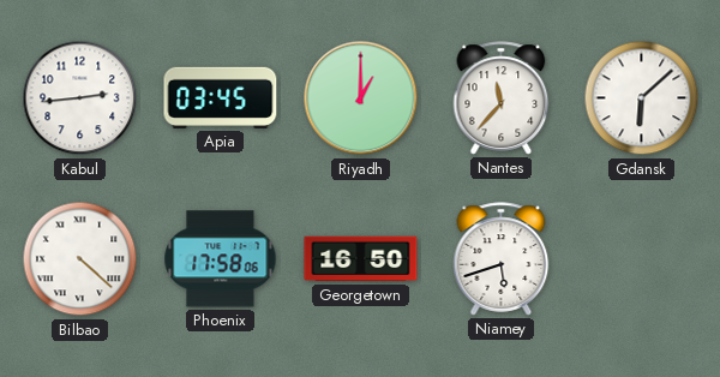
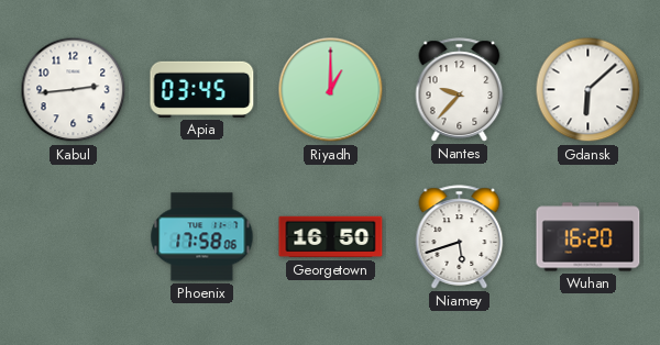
Nantes: 11:37 -> 9:37
Bilbao: 4:22 -> none
Wuhan: none -> 16:20
